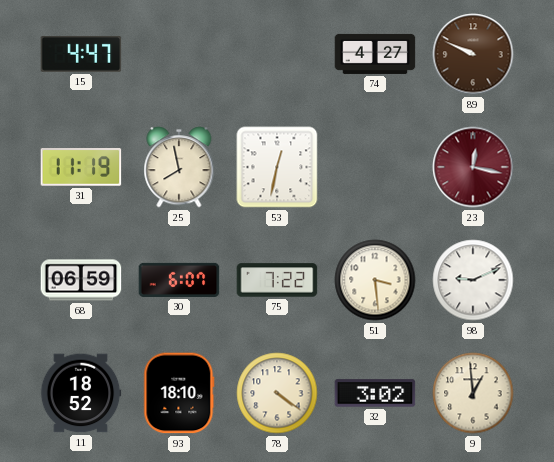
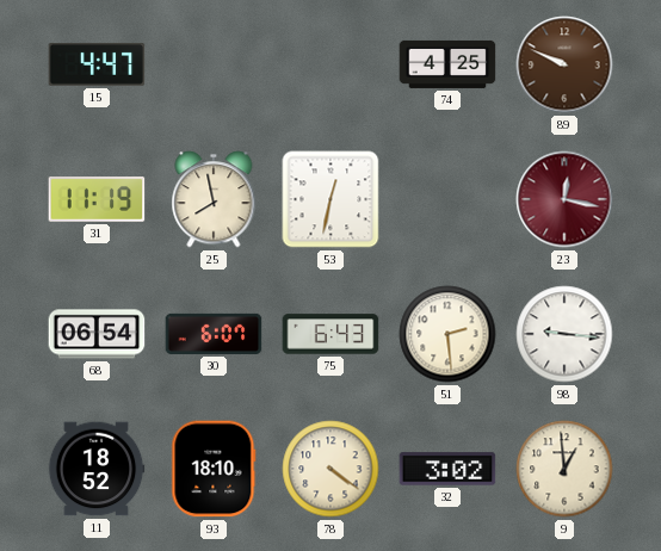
74: 4:27 -> 4:25
68: 06:59 -> 06:54
75: 7:22 -> 6:43
51: 3:29 -> 2:29
98: 9:11 -> 9:16
